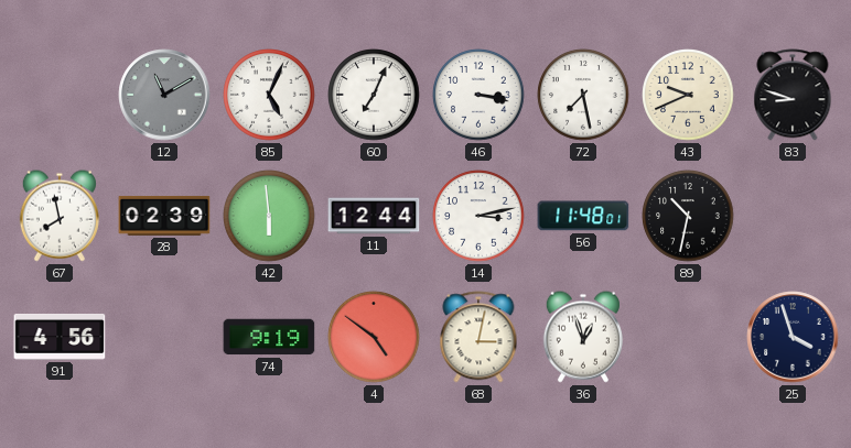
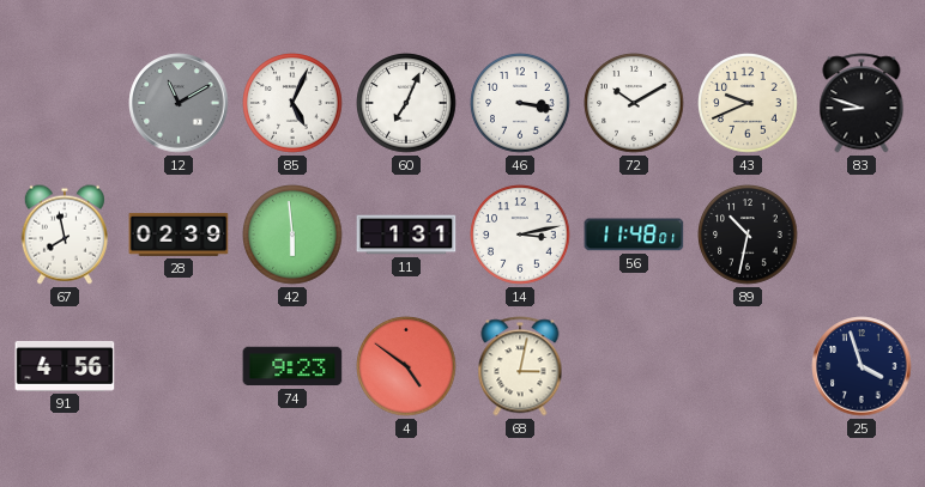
72: 7:28 -> 10:10
11: 12:44 -> 1:31
74: 9:19 -> 9:23
36: 12:57 -> none
